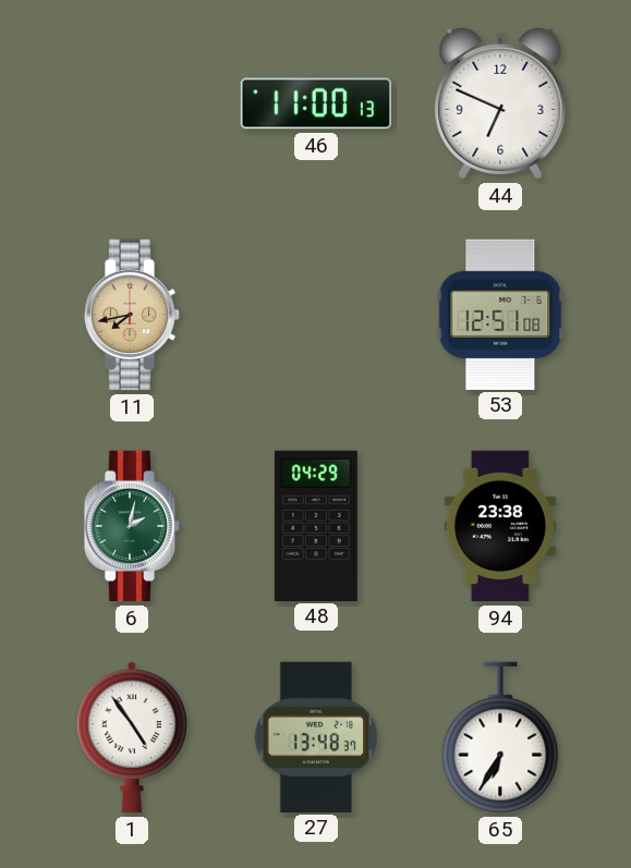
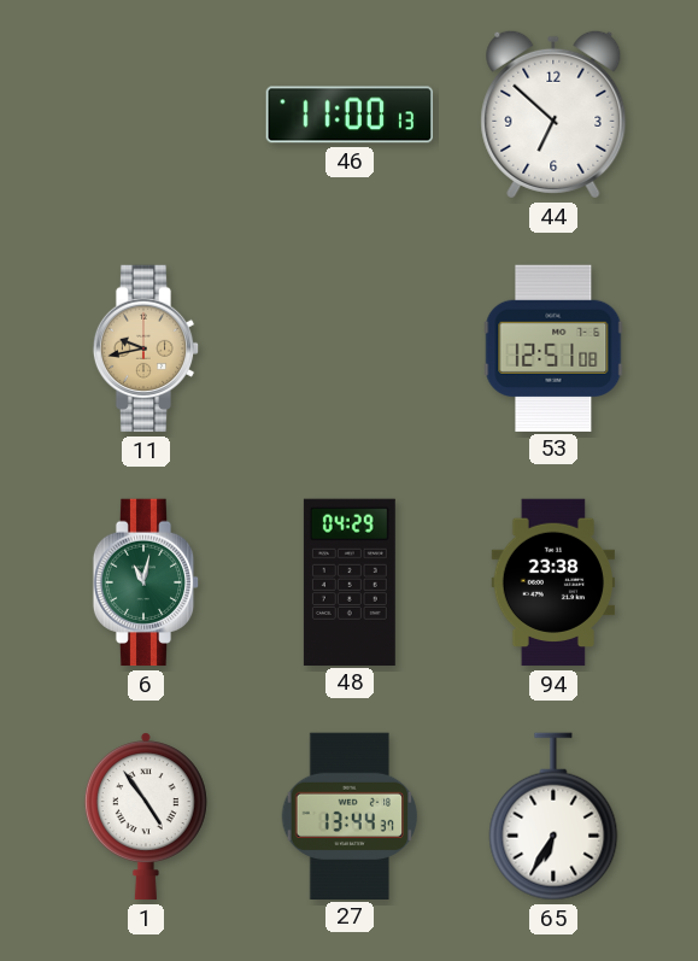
44: 6:49 -> 6:52
11: 7:43 -> 9:43
6: 2:02 -> 11:02
27: 13:48 -> 13:44
